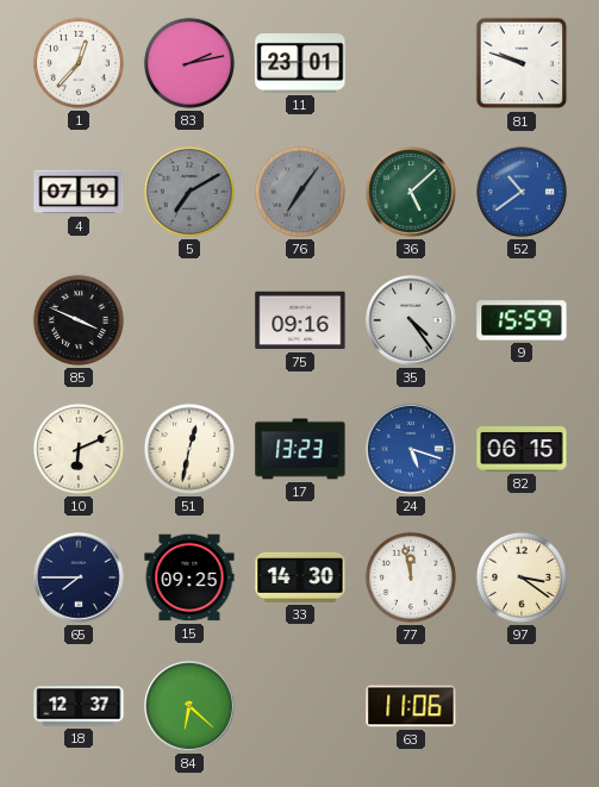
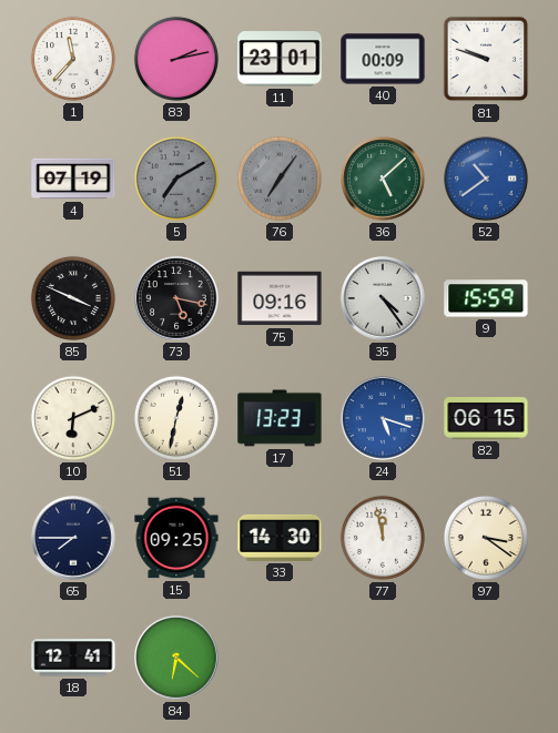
1: 12:37 -> 11:37
40: none -> 00:09
73: none -> 5:17
18: 12:37 -> 12:41
63: 11:06 -> none
